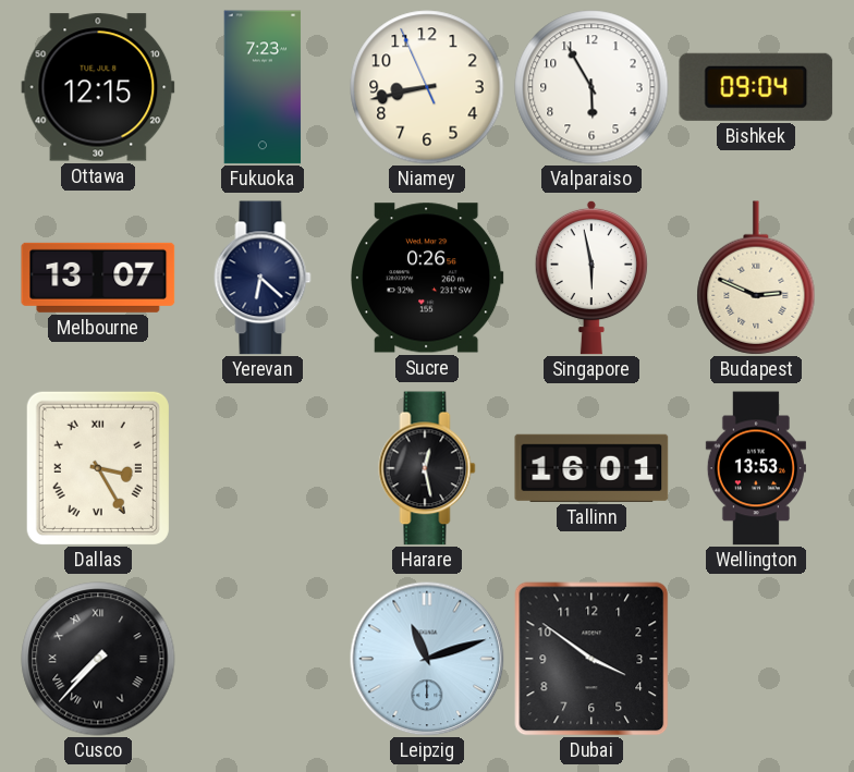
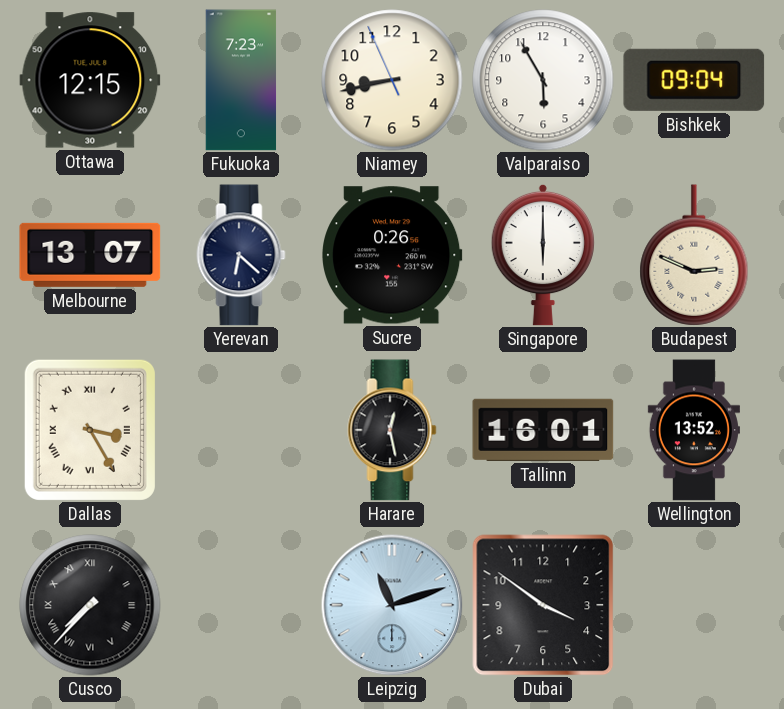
Singapore: 5:58 -> 6:00
Wellington: 13:53 -> 13:52
